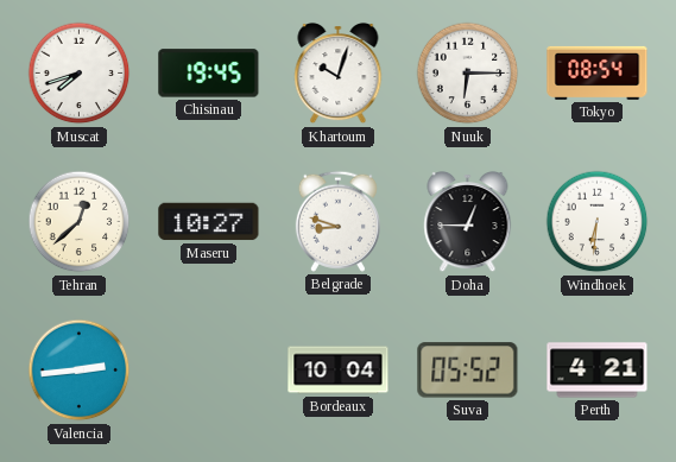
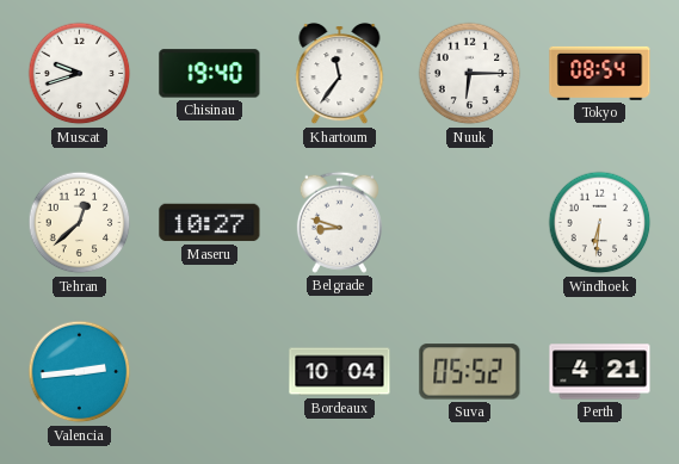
Muscat: 7:42 -> 9:42
Chisinau: 19:45 -> 19:40
Khartoum: 10:03 -> 11:36
Doha: 12:45 -> none
